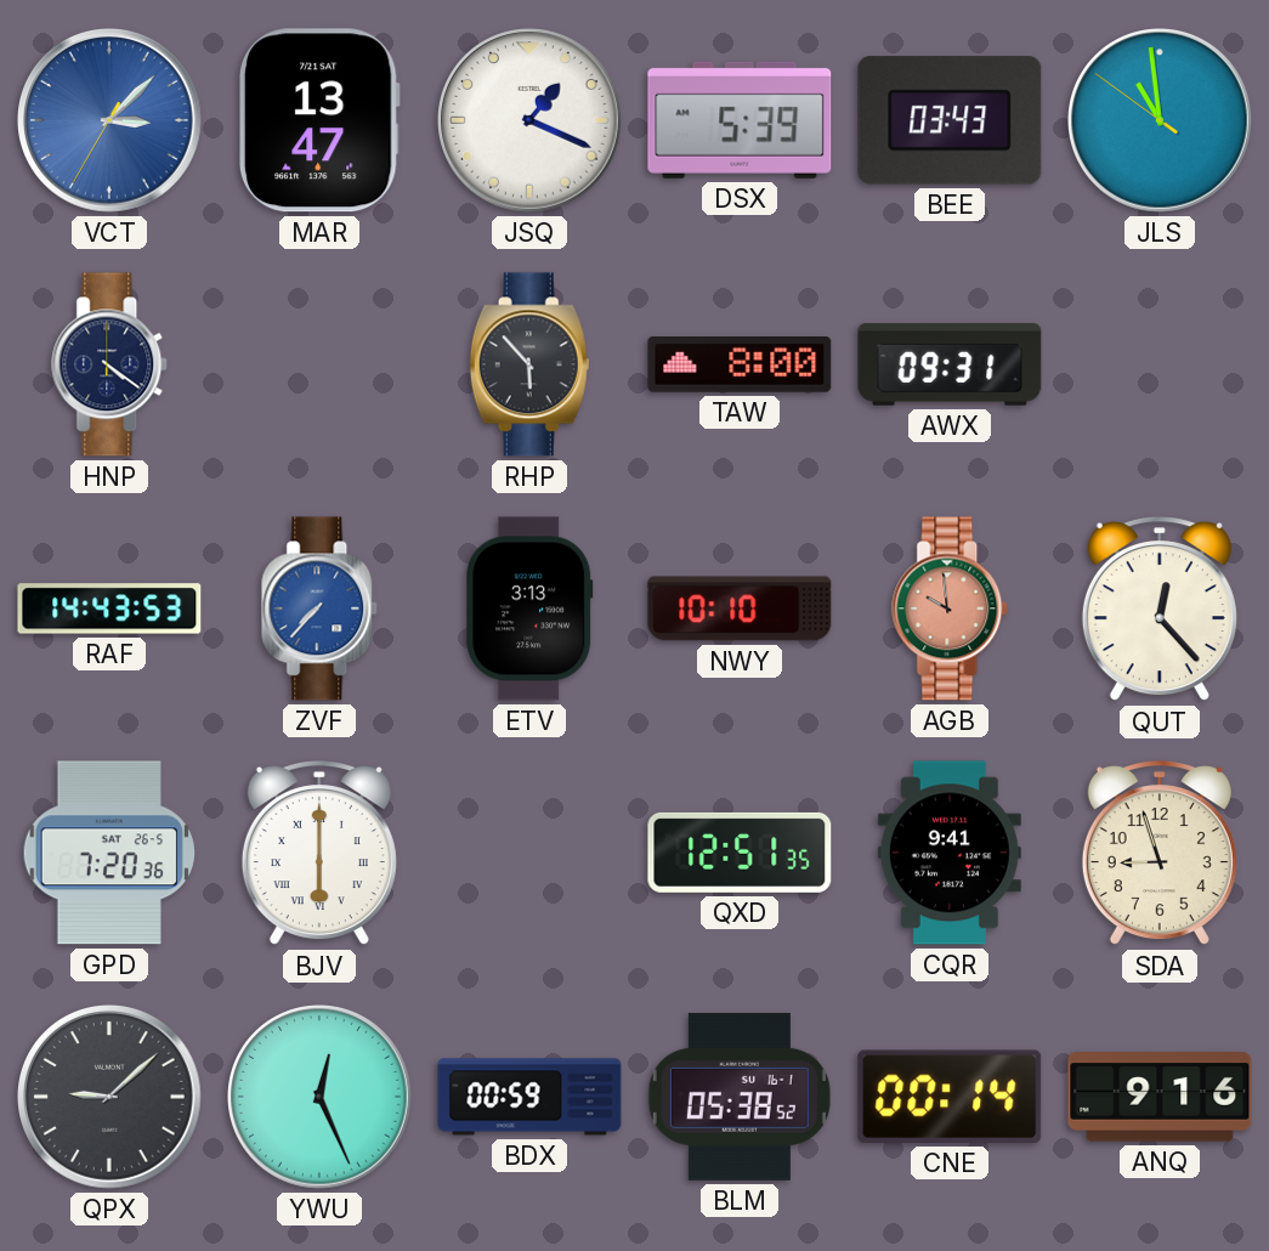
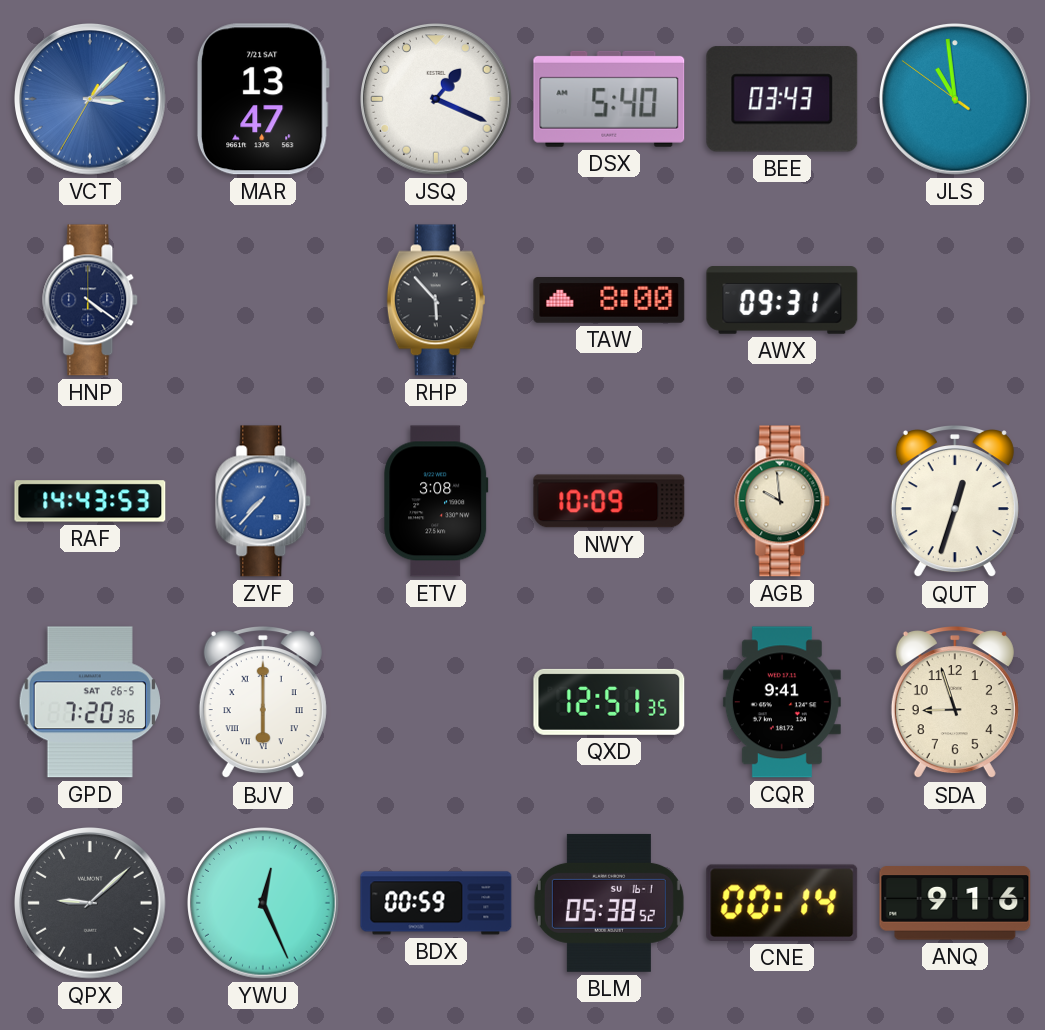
DSX: 5:39 -> 5:40
ETV: 3:13 -> 3:08
NWY: 10:10 -> 10:09
AGB dial: salmon -> cream
QUT: 12:23 -> 12:33
